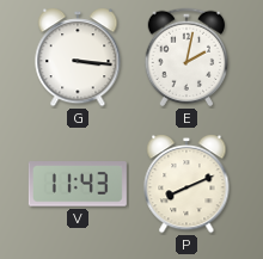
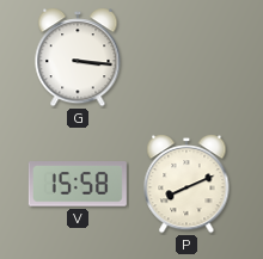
E: 2:02 -> none
V: 11:43 -> 15:58
